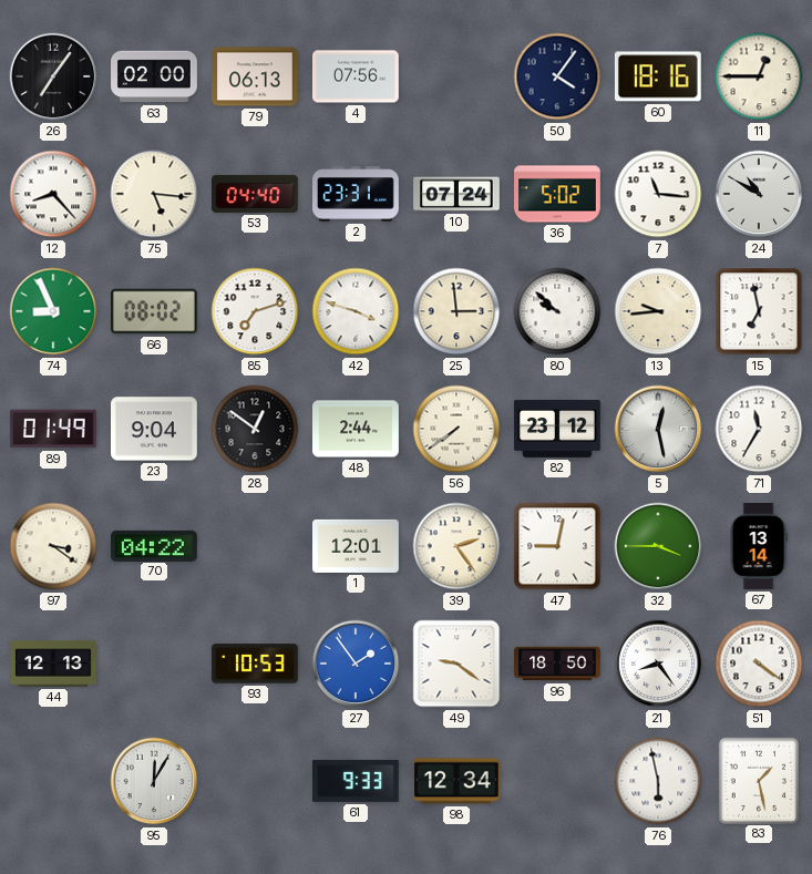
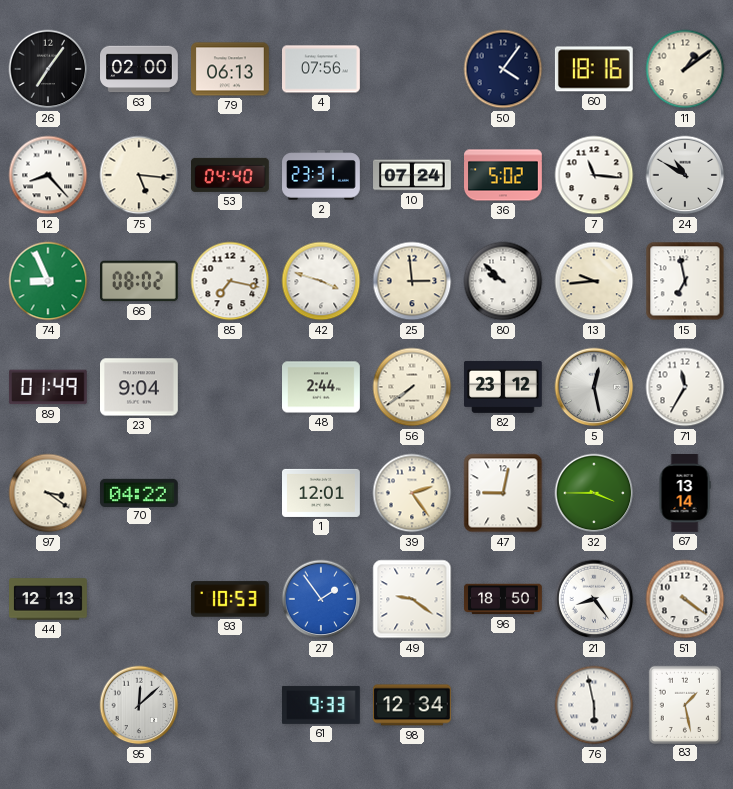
11: 12:45 -> 1:09
85: 7:12 -> 7:17
28: 12:51 -> none
95: 12:05 -> 12:08
